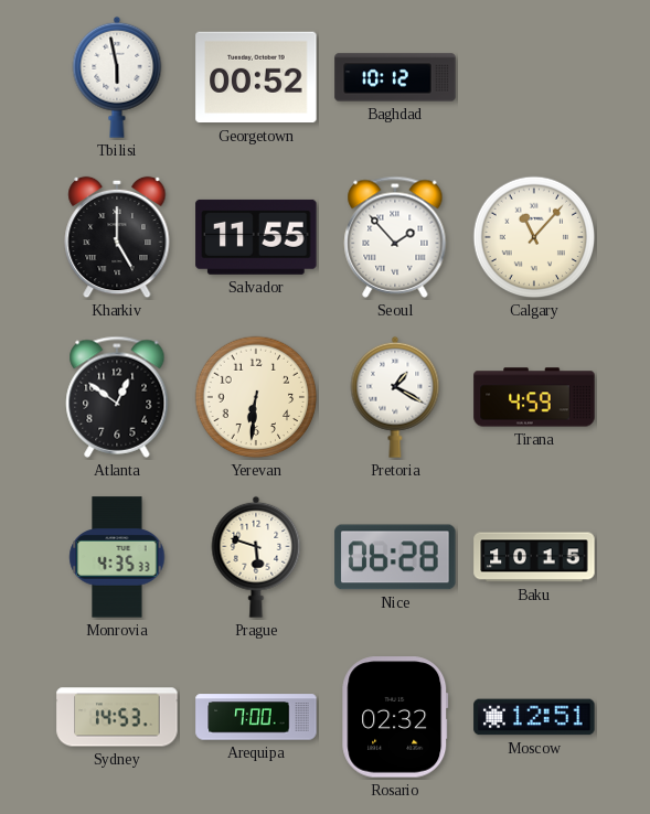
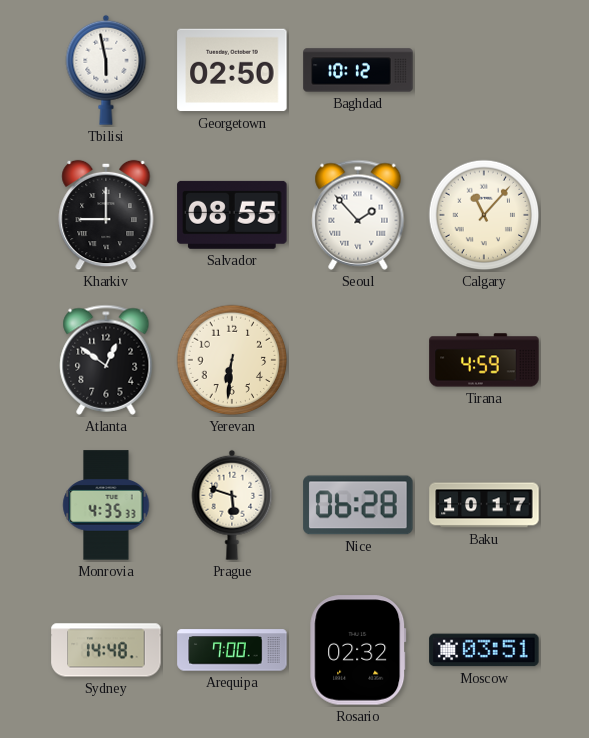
Georgetown: 00:52 -> 02:50
Kharkiv: 5:00 -> 9:00
Salvador: 11:55 -> 08:55
Pretoria: 1:20 -> none
Baku: 10:15 -> 10:17
Sydney: 14:53 -> 14:48
Moscow: 12:51 -> 03:51
